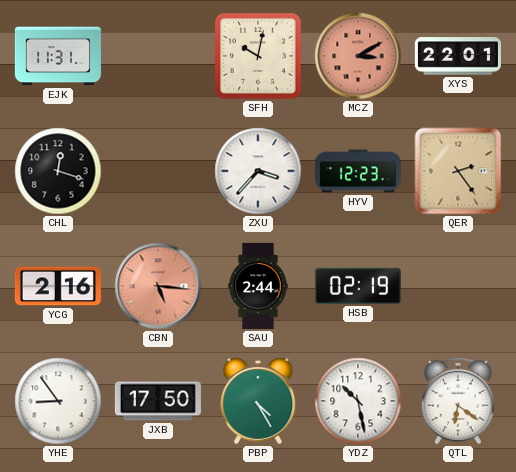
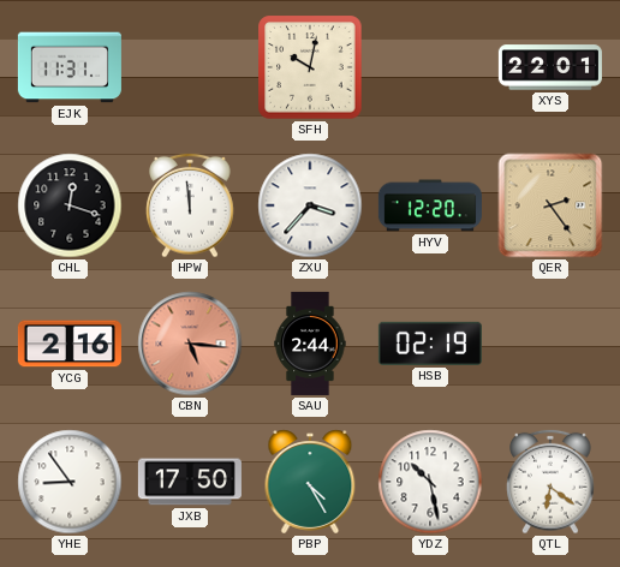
MCZ: 3:10 -> none
HPW: none -> 11:59
HYV: 12:23 -> 12:20
